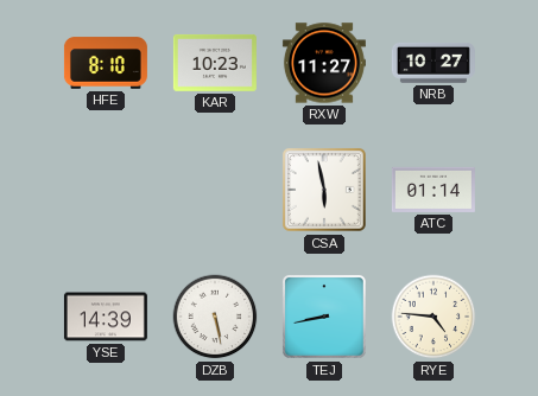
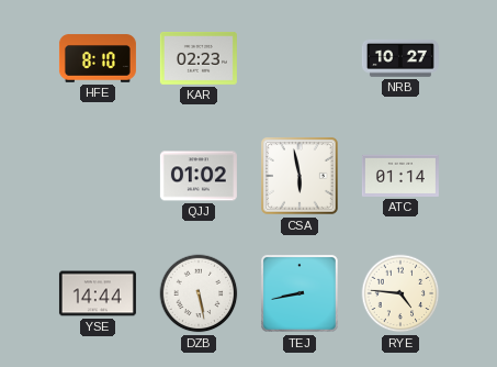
KAR: 10:23 -> 02:23
RXW: 11:27 -> none
QJJ: none -> 01:02
YSE: 14:39 -> 14:44
